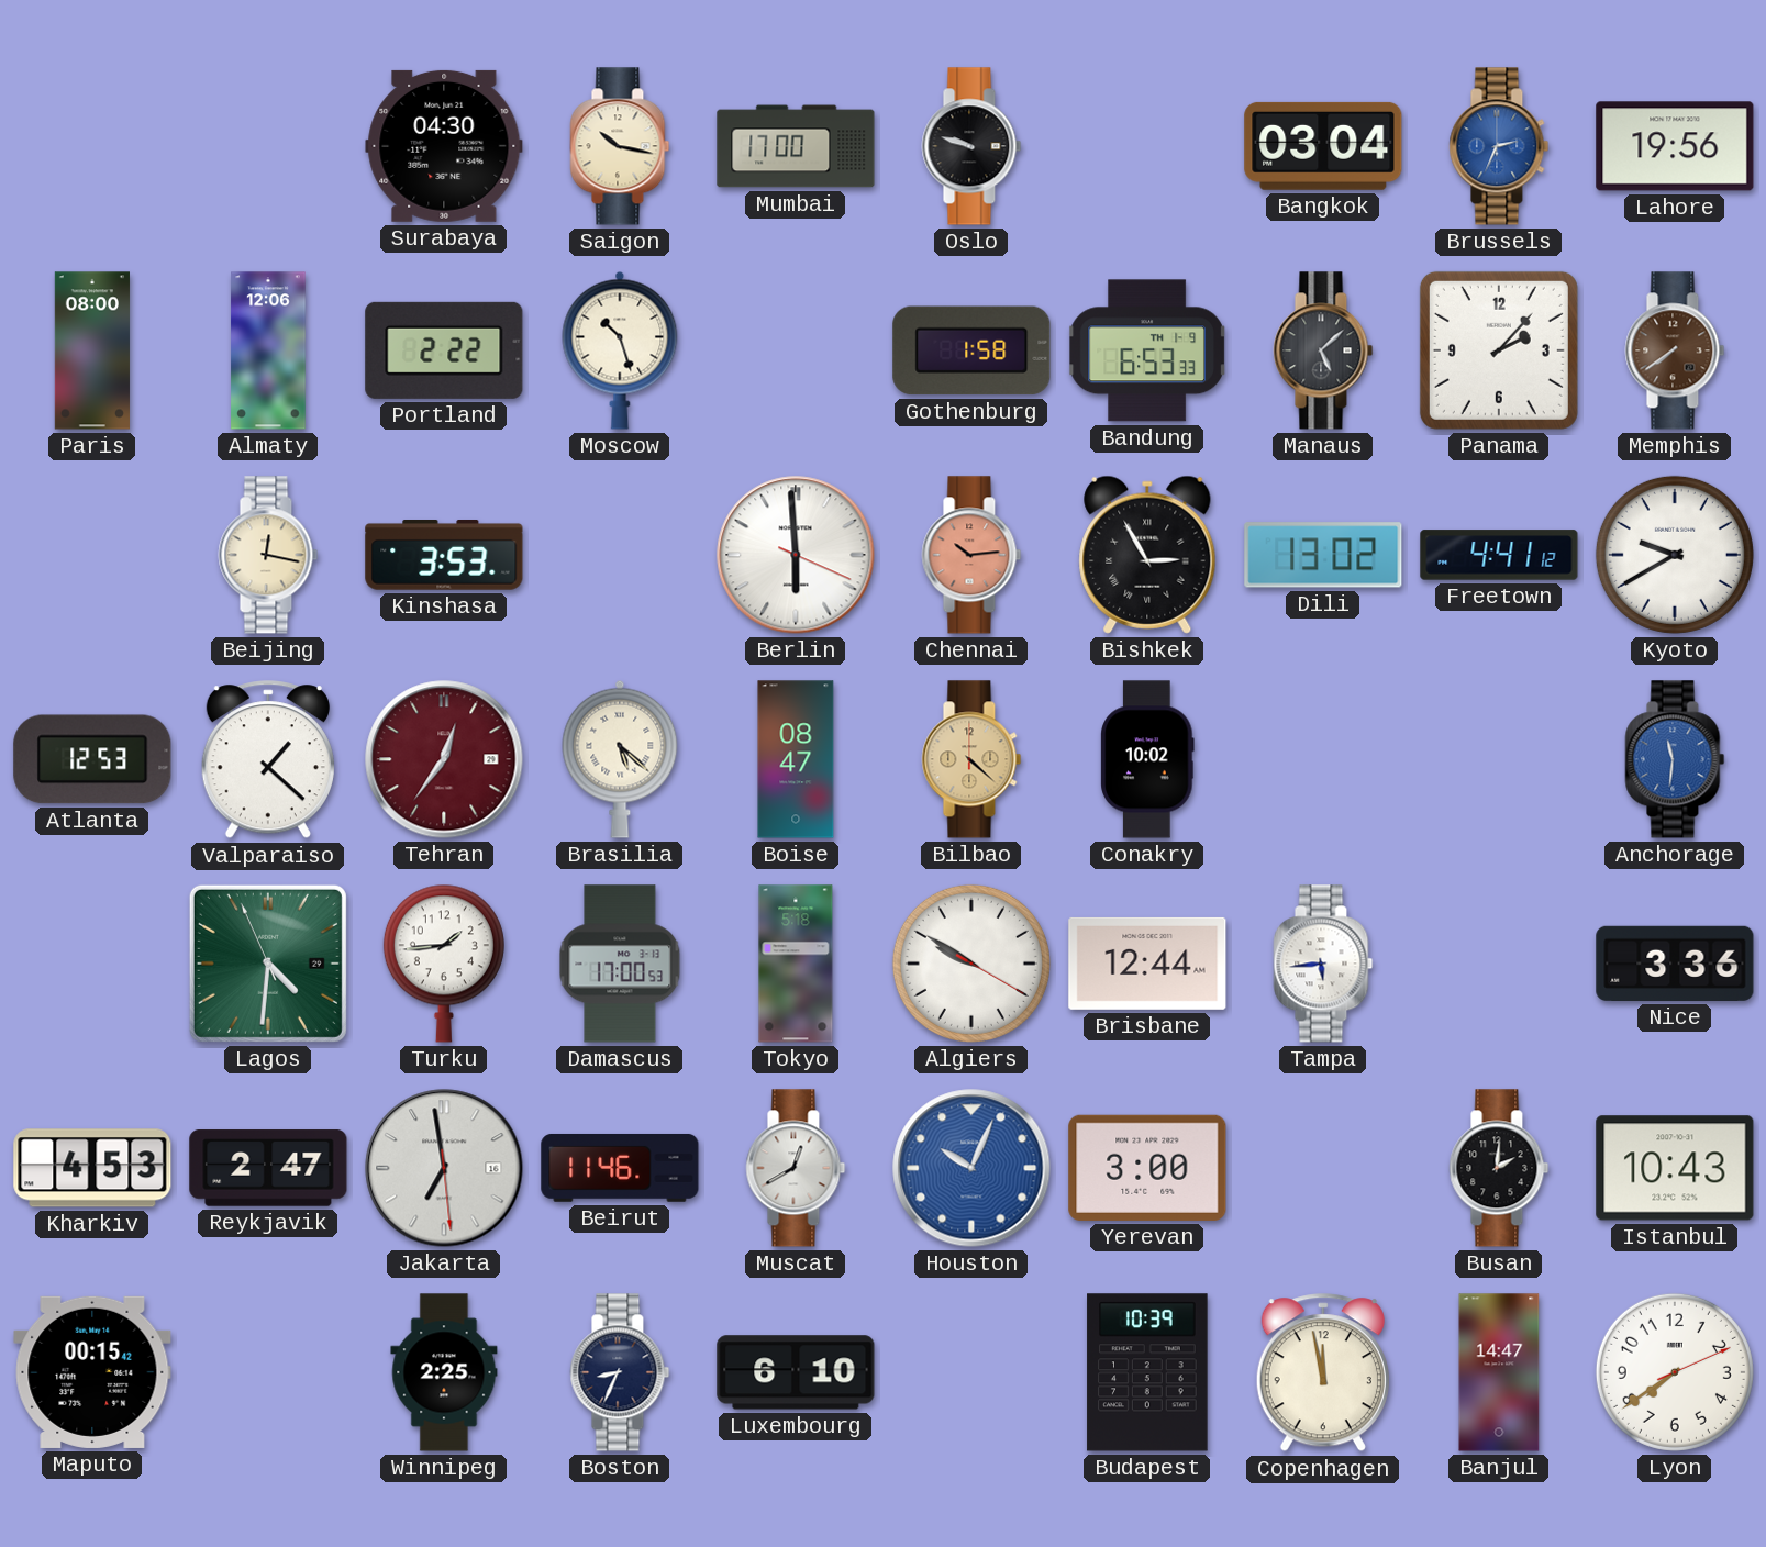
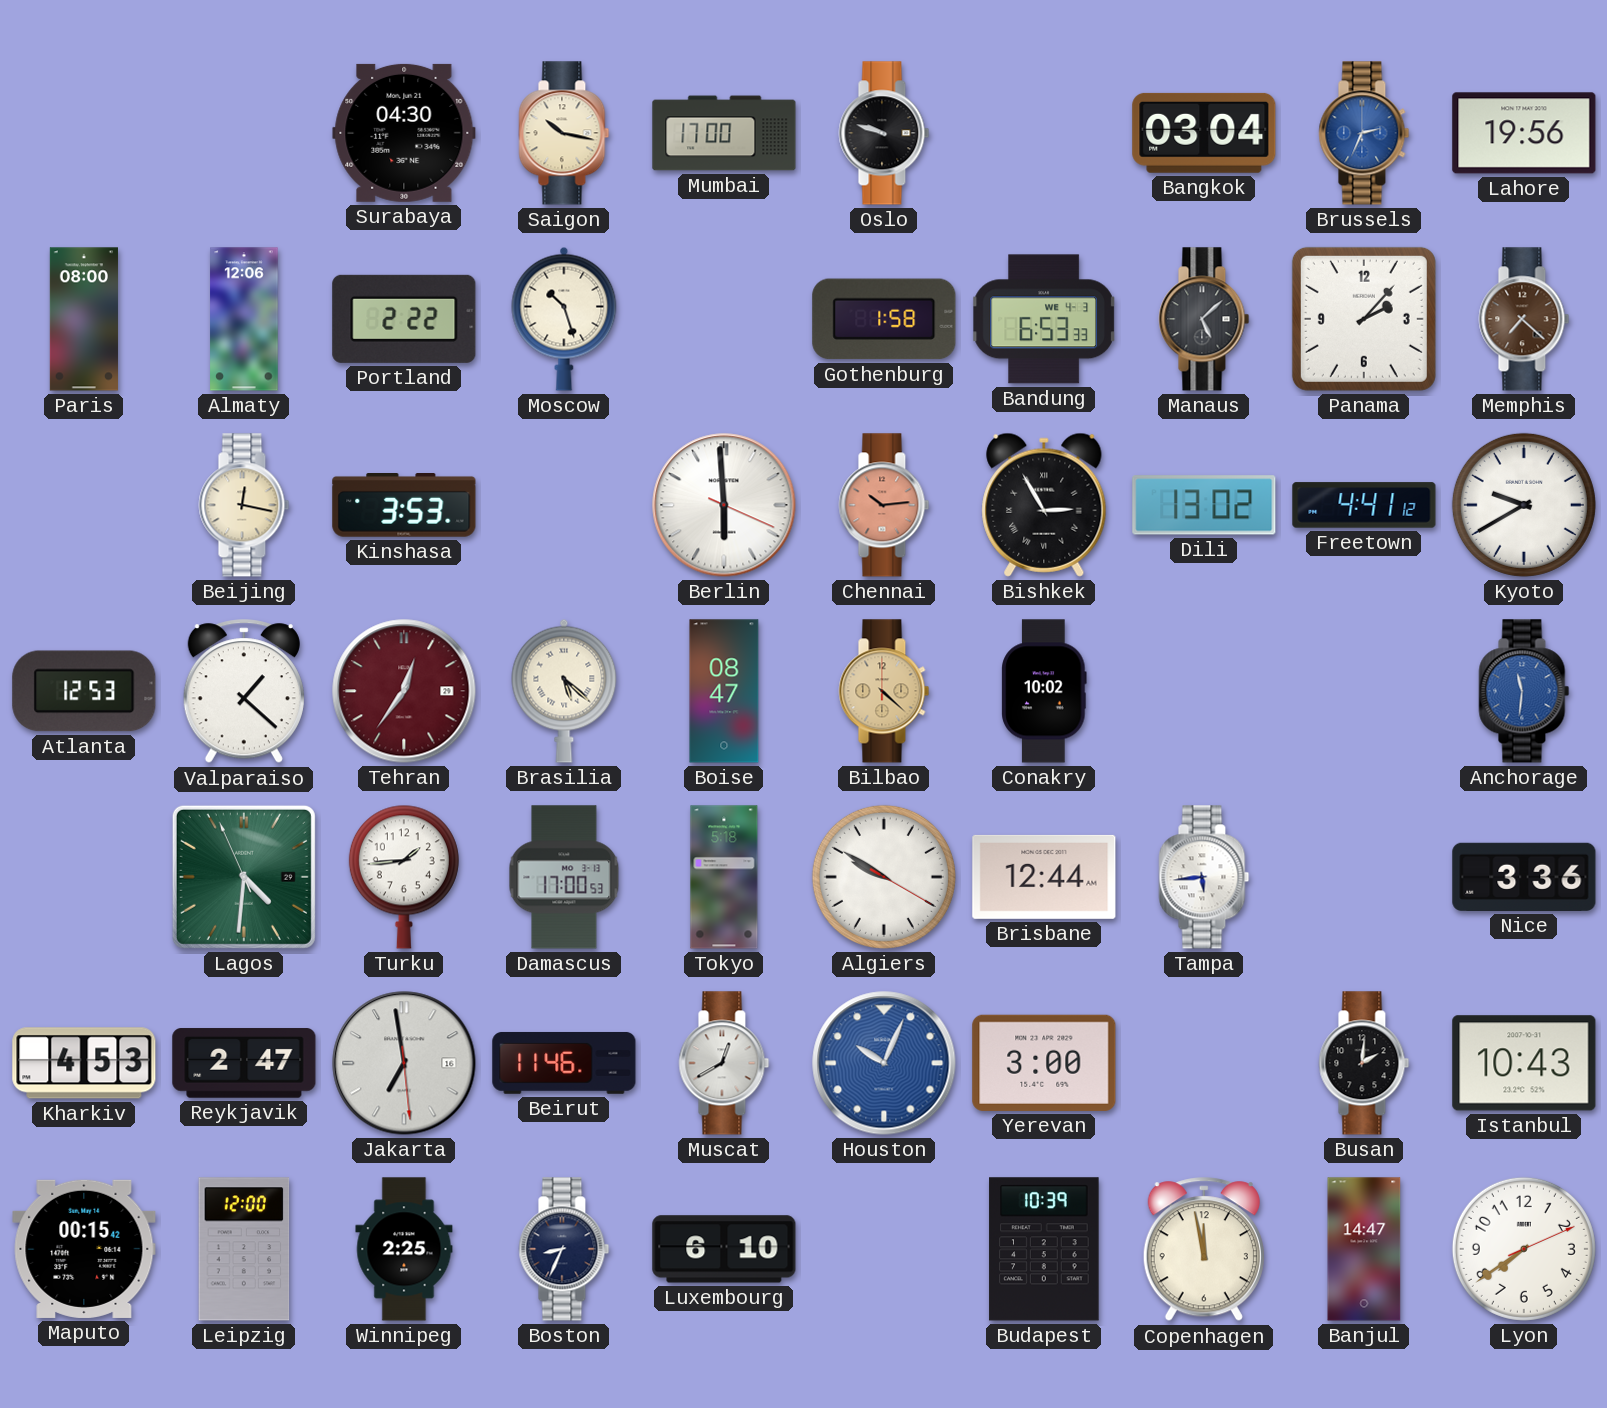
Bandung date: TH 1-9 -> WE 4-3
Memphis: 7:39 -> 7:22
Leipzig: none -> 12:00
